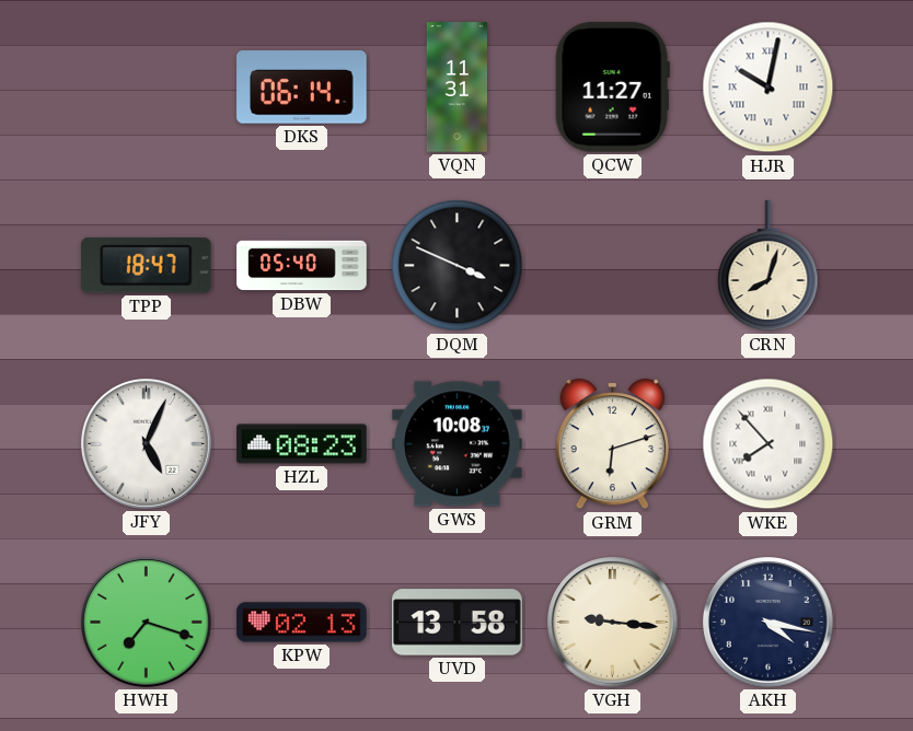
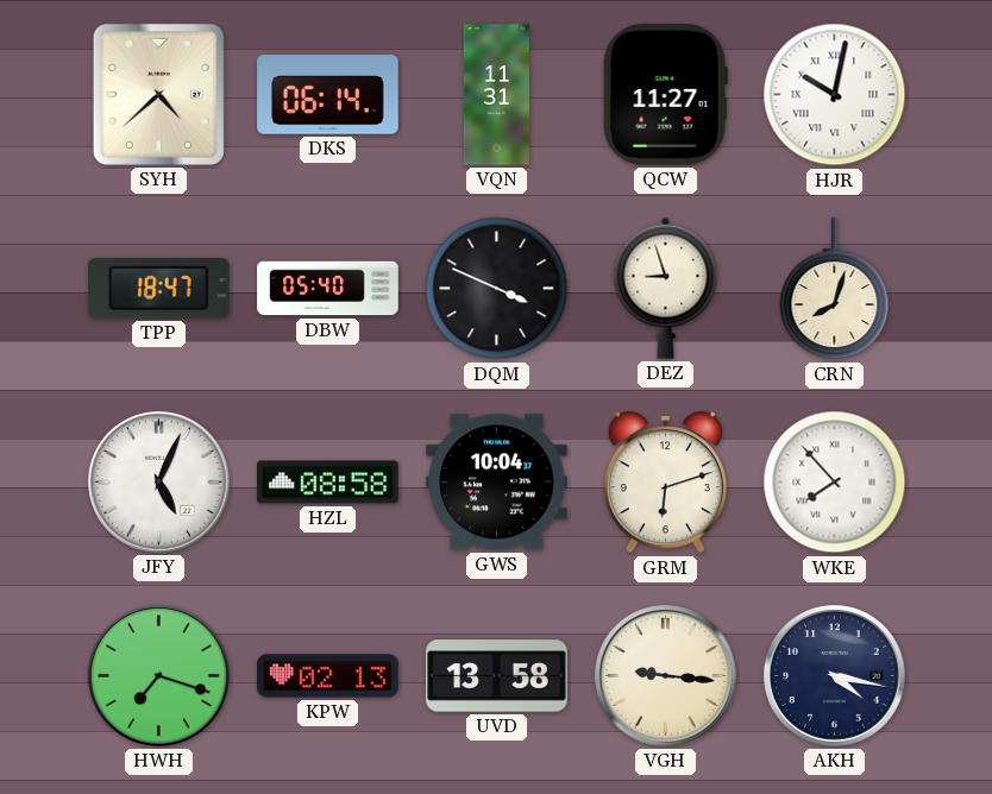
SYH: none -> 4:38
DEZ: none -> 8:57
HZL: 08:23 -> 08:58
GWS: 10:08 -> 10:04
